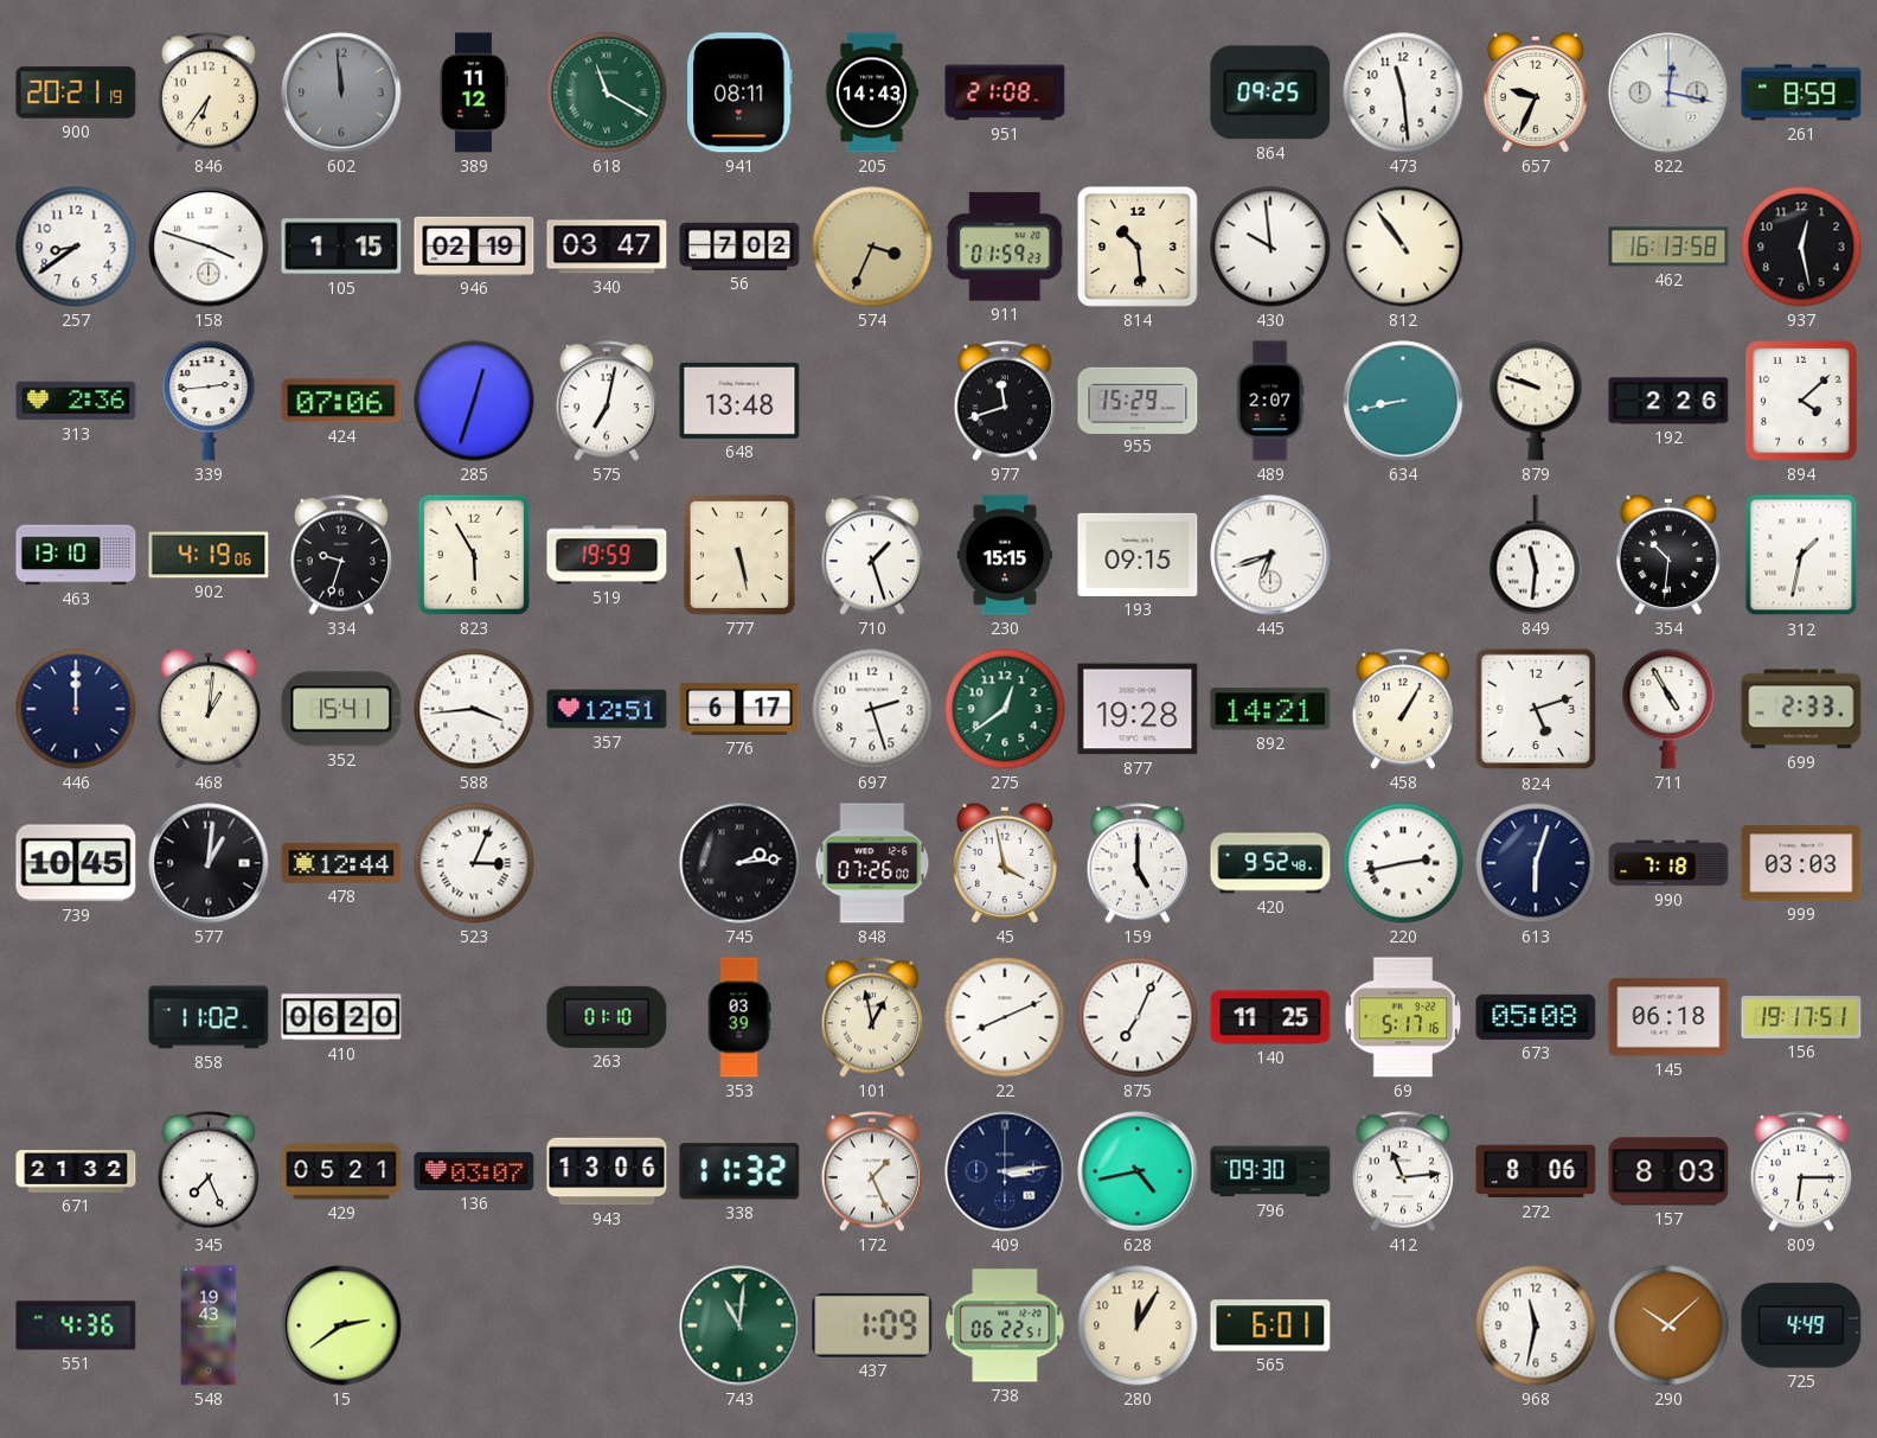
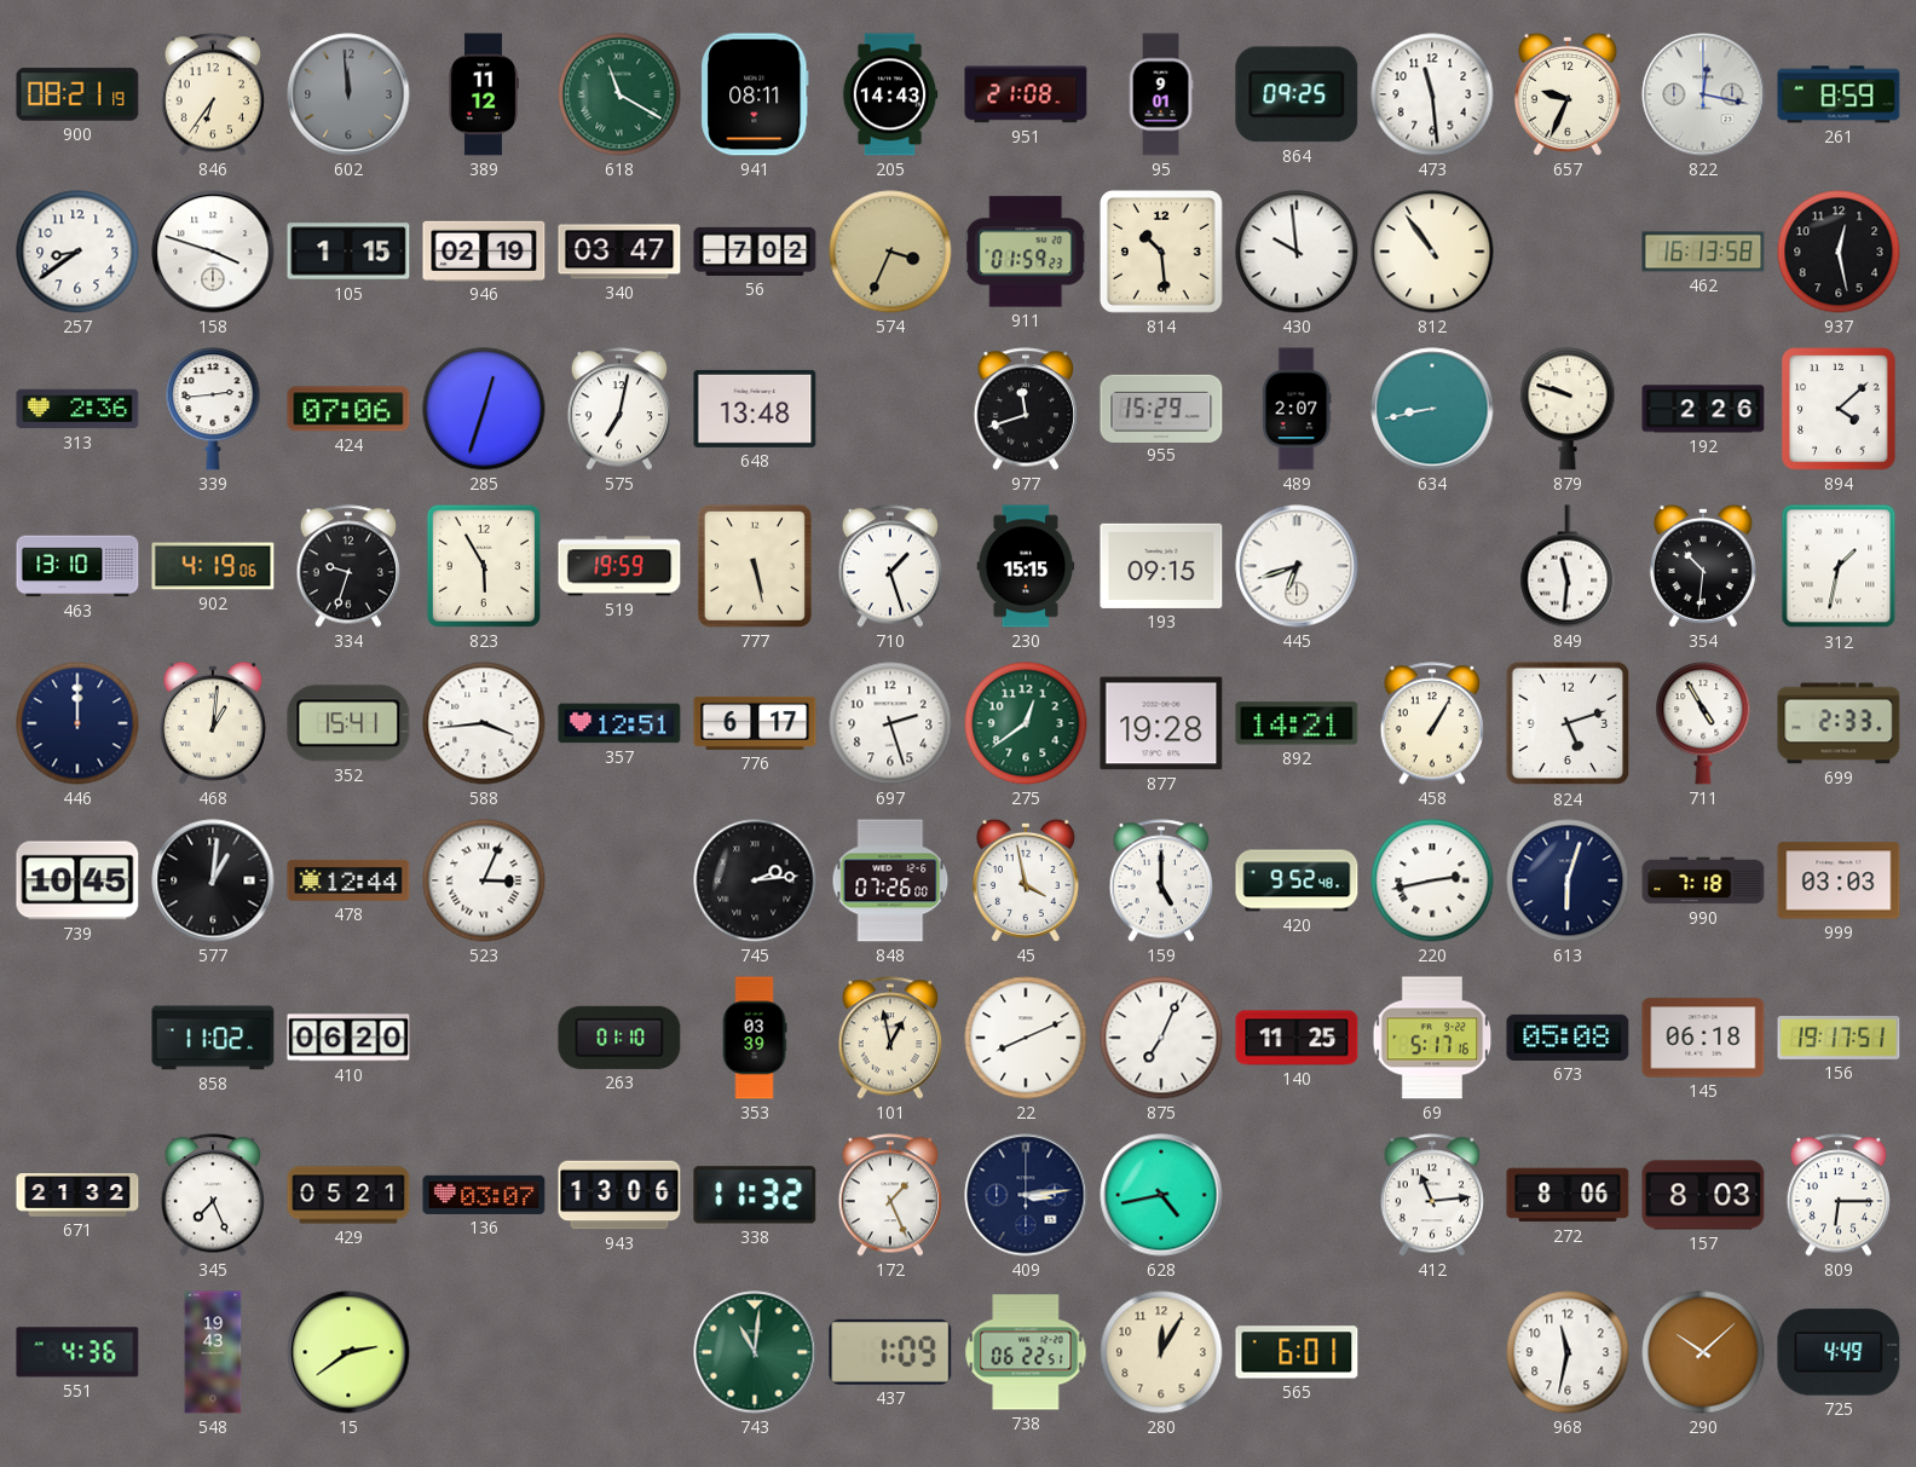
900: 20:21 -> 08:21
95: none -> 9:01
796: 09:30 -> none
